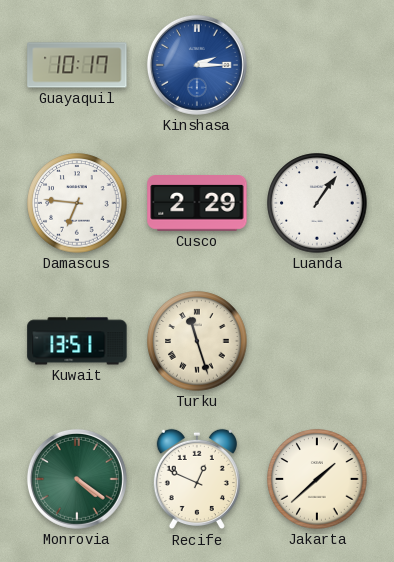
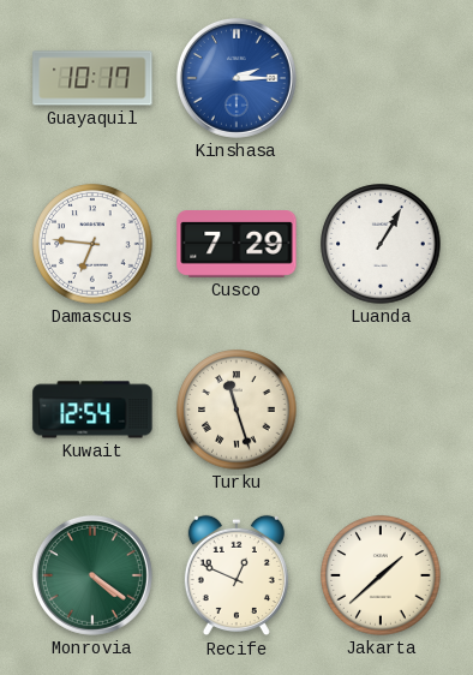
Cusco: 2:29 -> 7:29
Luanda: 1:06 -> 1:05
Kuwait: 13:51 -> 12:54
